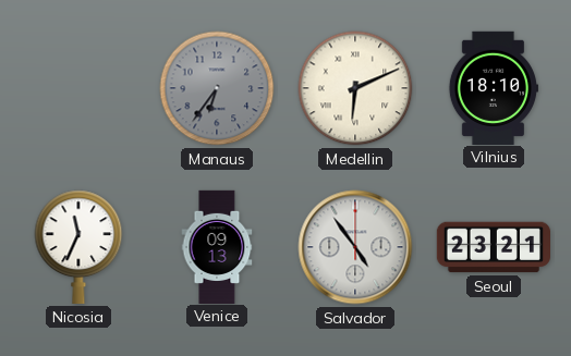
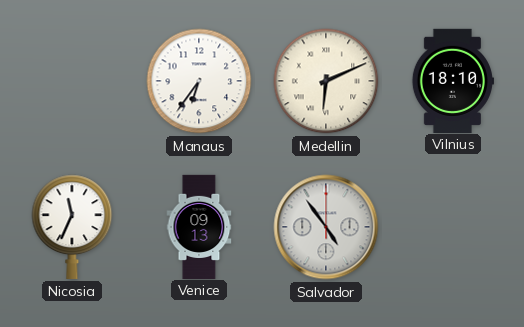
Manaus dial: grey -> white
Seoul: 23:21 -> none
